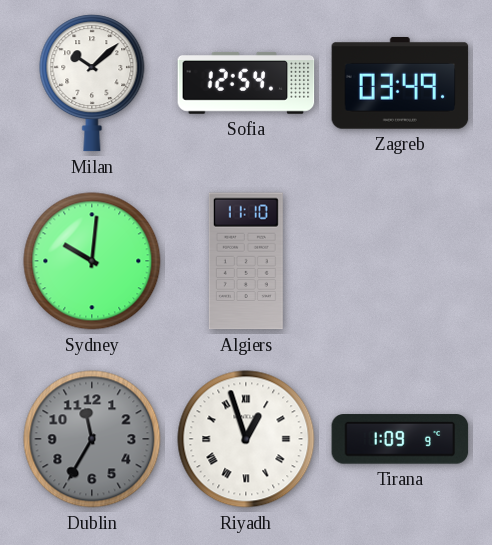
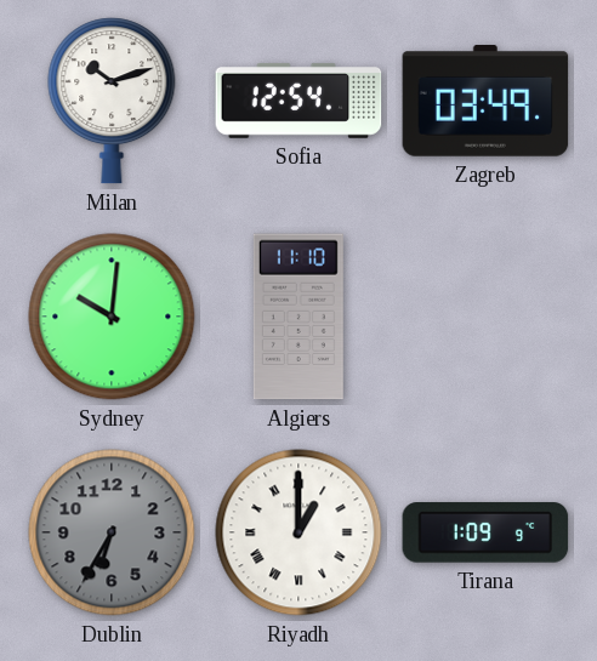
Milan: 10:08 -> 10:12
Dublin: 11:35 -> 6:35
Riyadh: 12:57 -> 1:00
